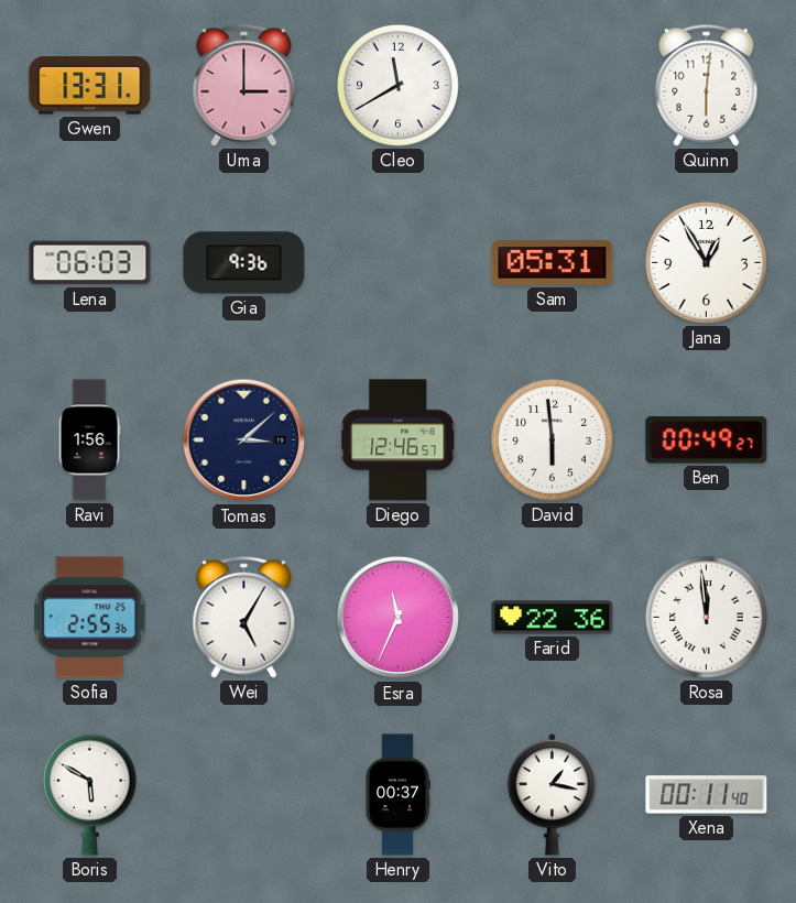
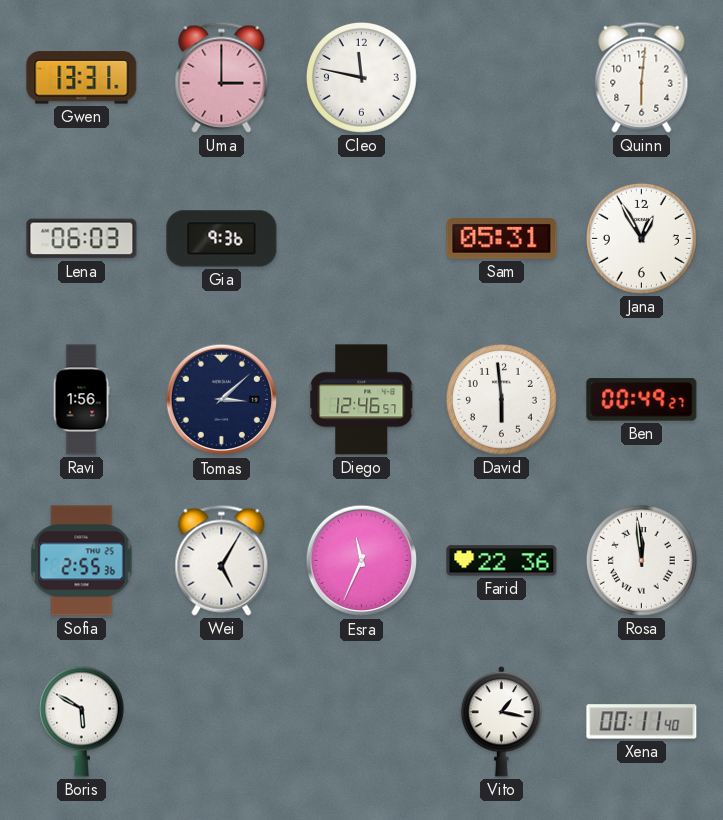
Cleo: 11:40 -> 11:47
Henry: 00:37 -> none
